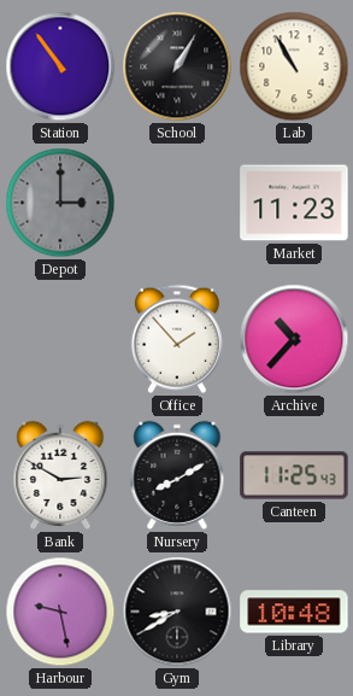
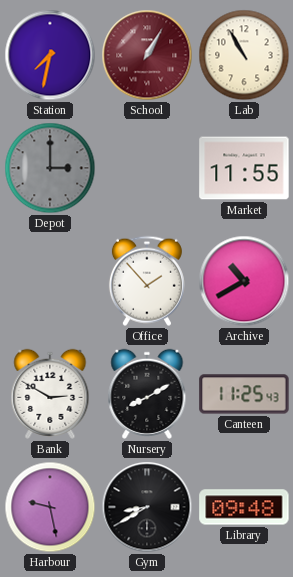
Station: 10:54 -> 7:32
School dial: black -> burgundy
Market: 11:23 -> 11:55
Archive: 10:37 -> 10:40
Library: 10:48 -> 09:48
